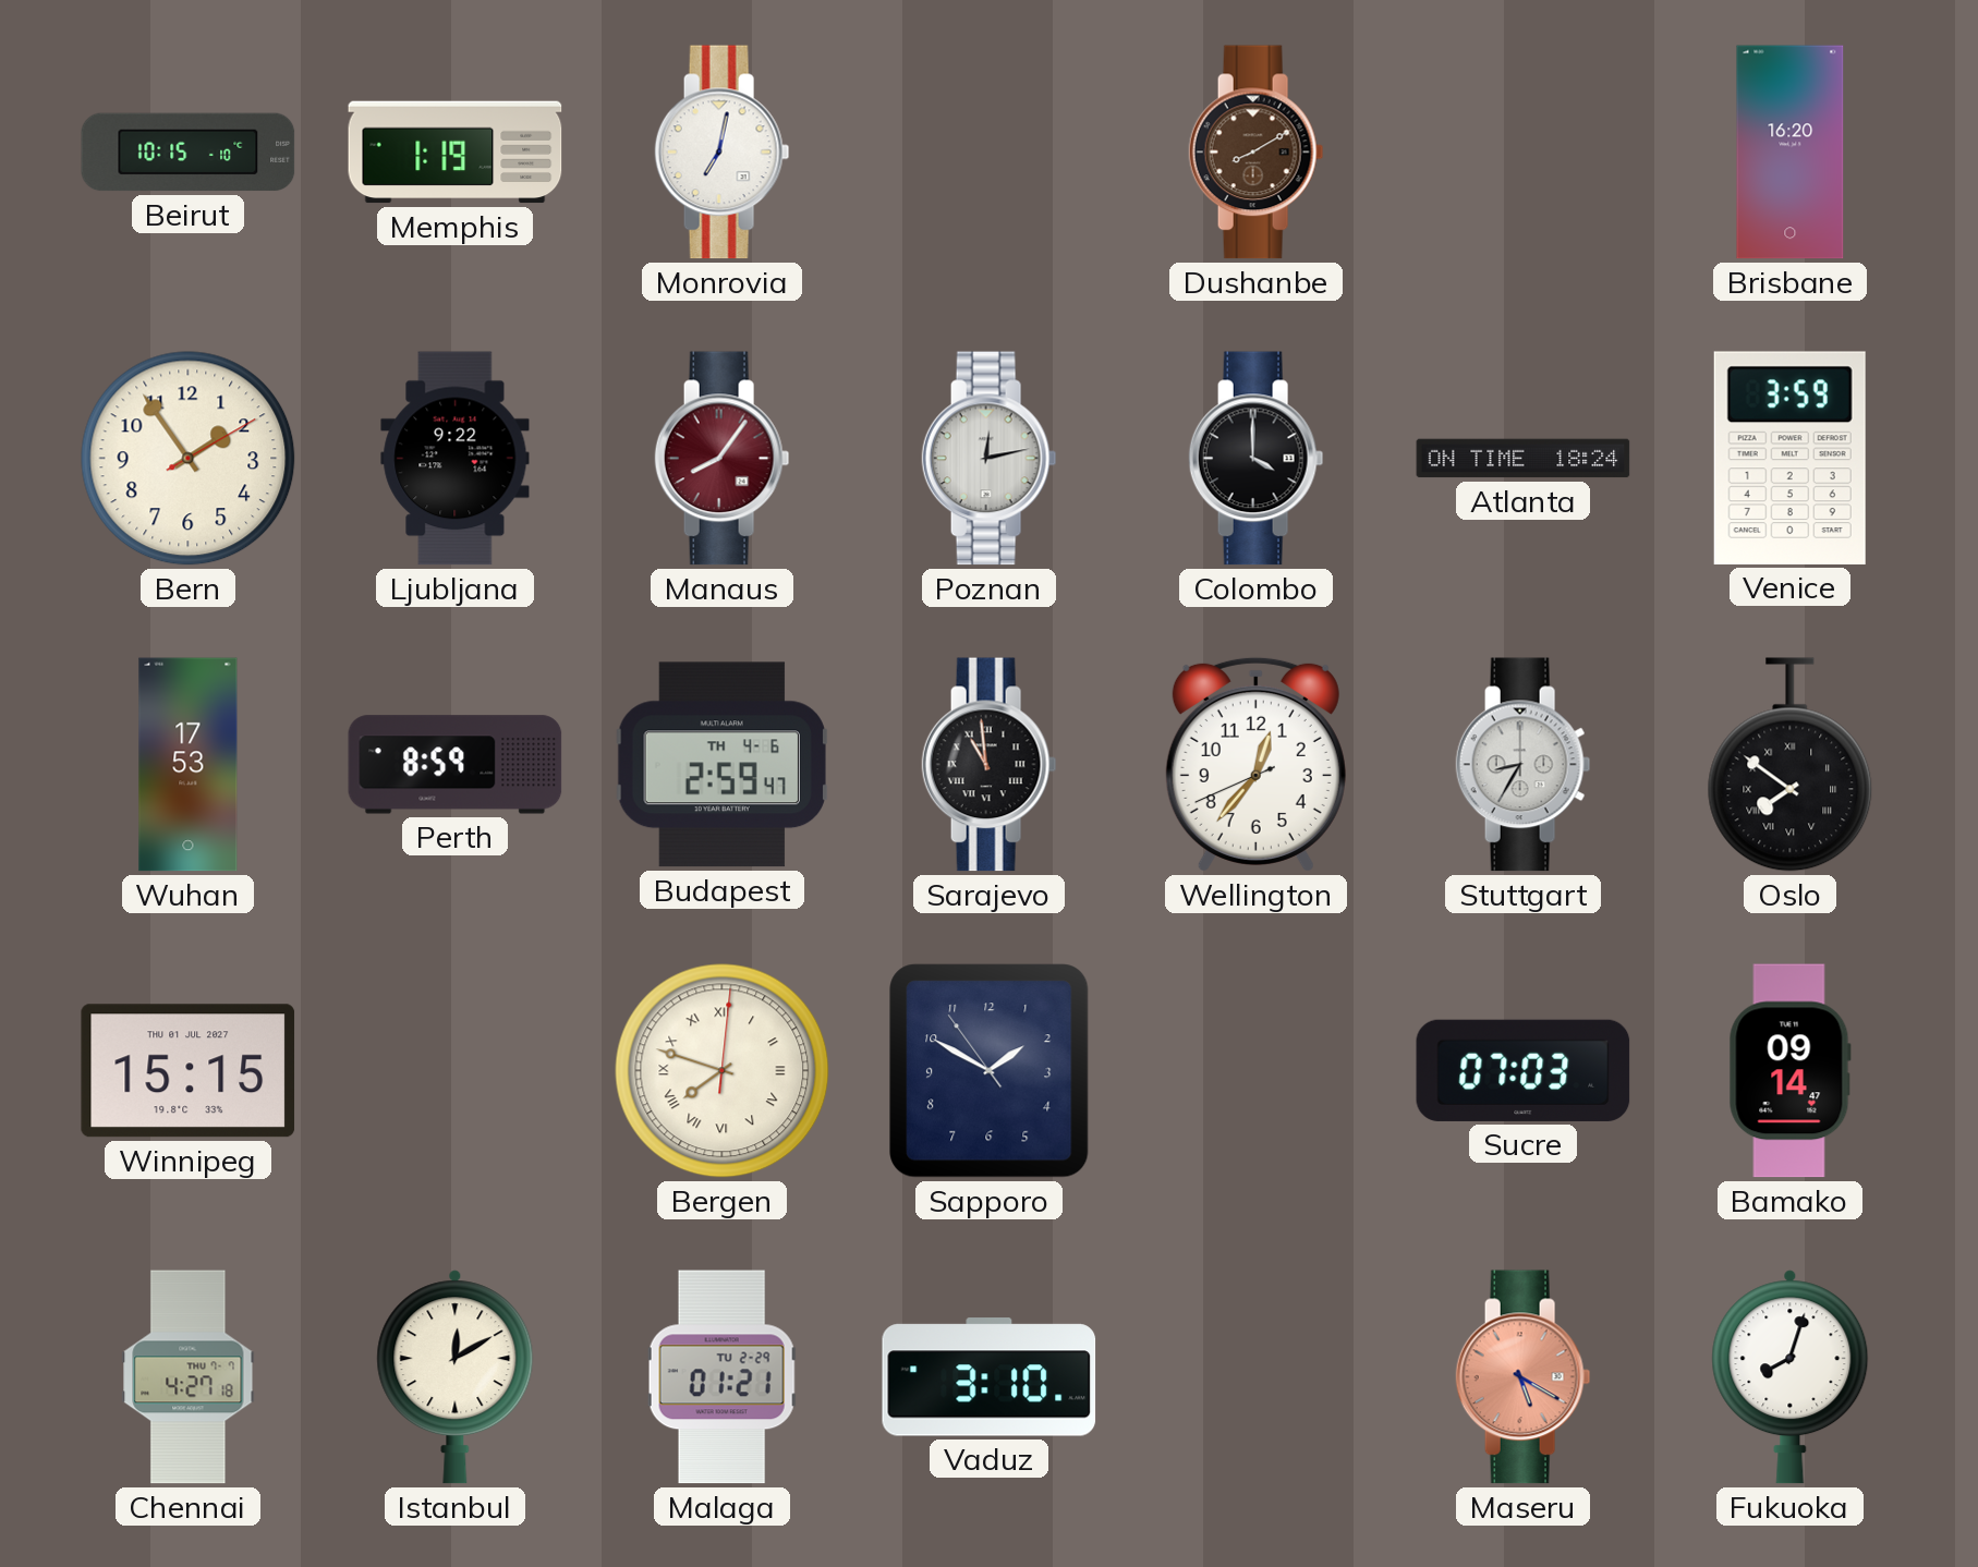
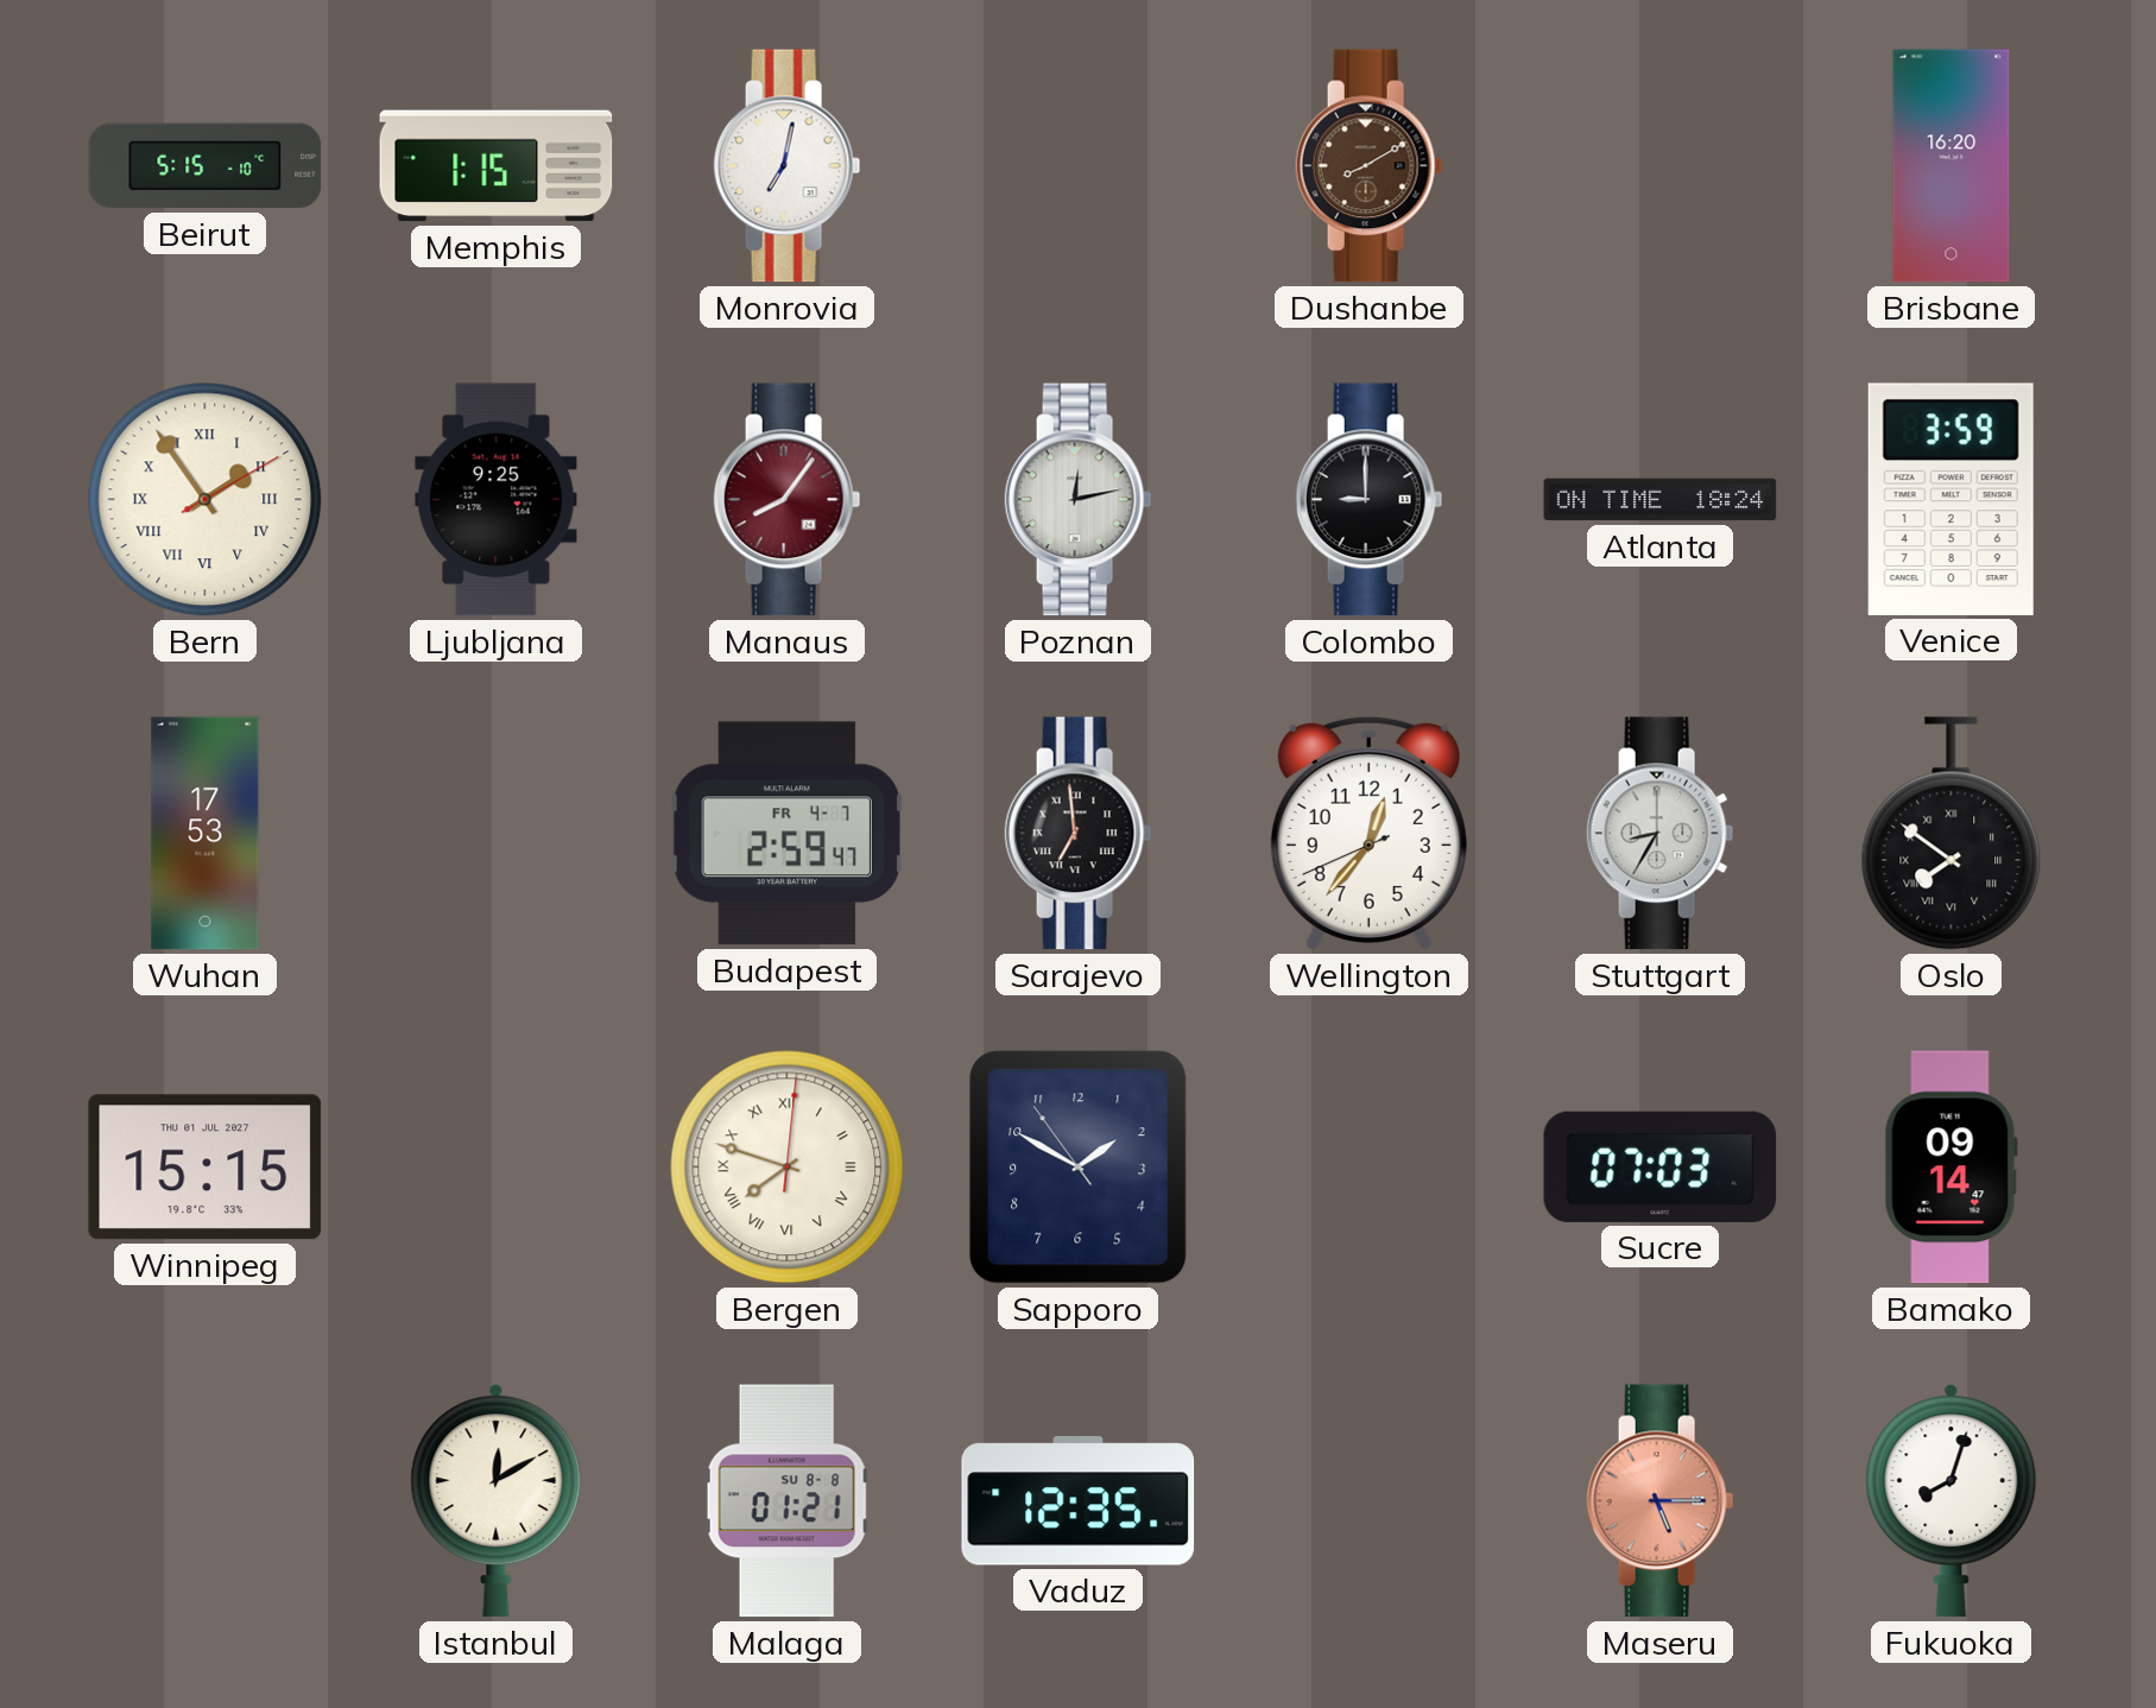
Beirut: 10:15 -> 5:15
Memphis: 1:19 -> 1:15
Bern numerals: Arabic -> Roman
Ljubljana: 9:22 -> 9:25
Colombo: 4:00 -> 9:00
Perth: 8:59 -> none
Budapest date: TH 4-6 -> FR 4-7
Sarajevo: 10:59 -> 6:59
Chennai: 4:27 -> none
Malaga date: TU 2-29 -> SU 8-8
Vaduz: 3:10 -> 12:35
Maseru: 5:20 -> 5:15
